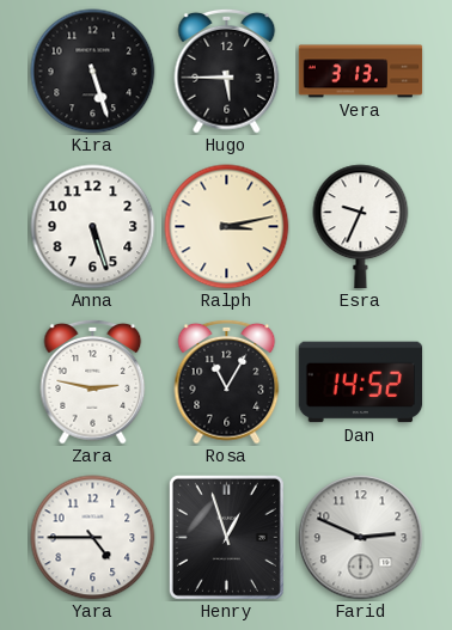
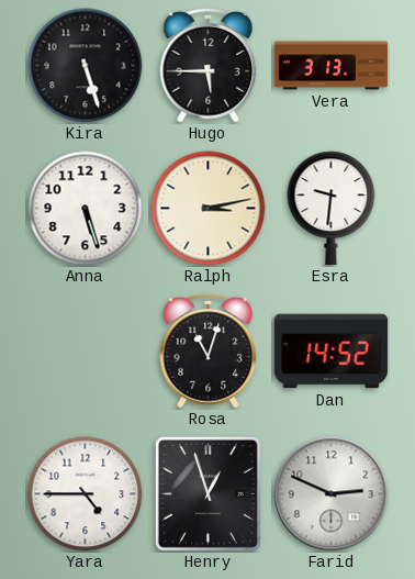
Esra: 9:34 -> 9:31
Zara: 2:47 -> none
Rosa: 11:05 -> 11:03
